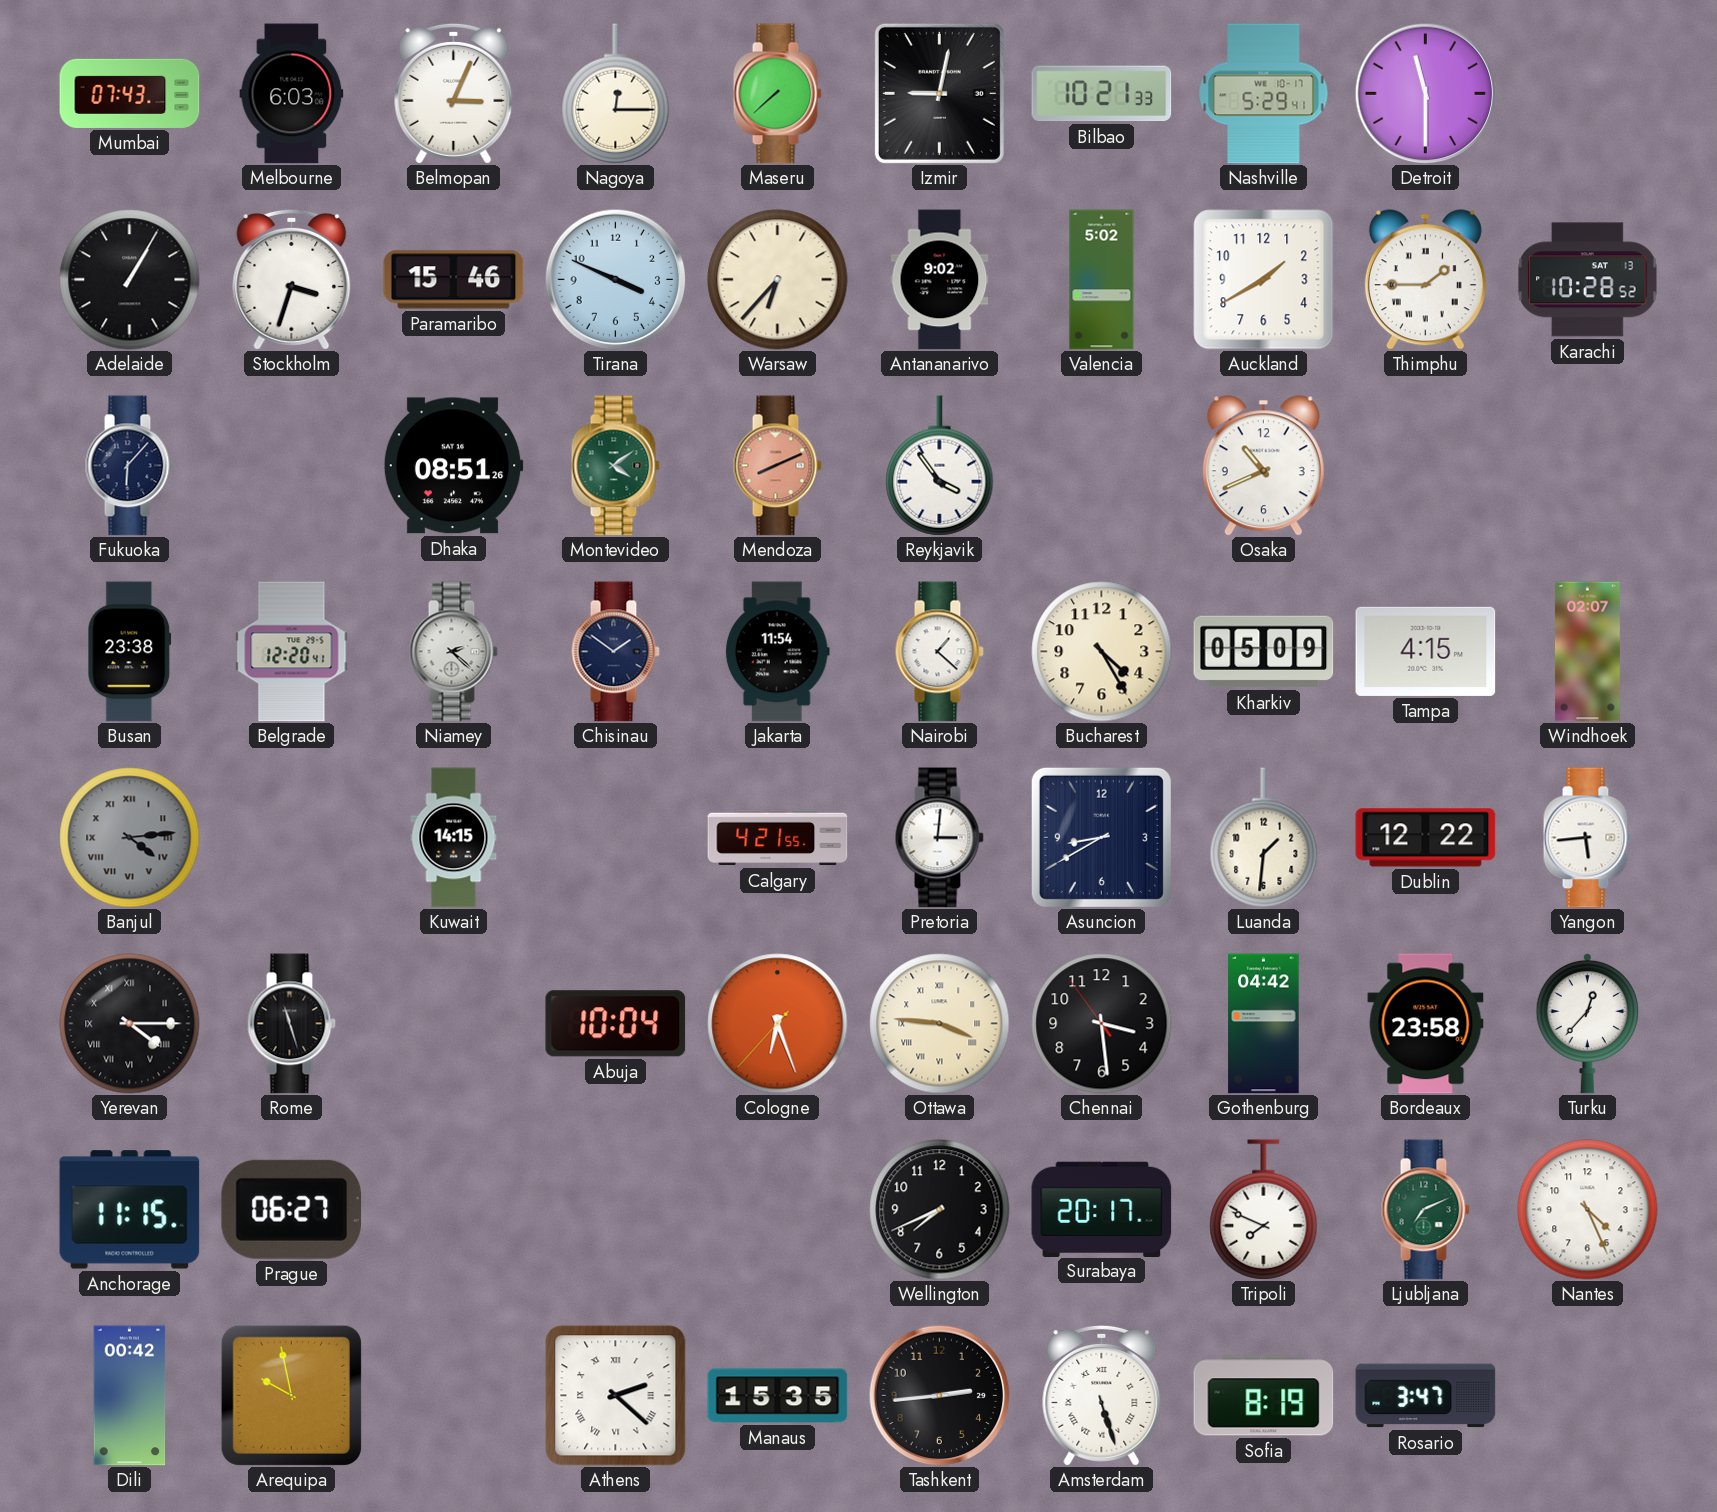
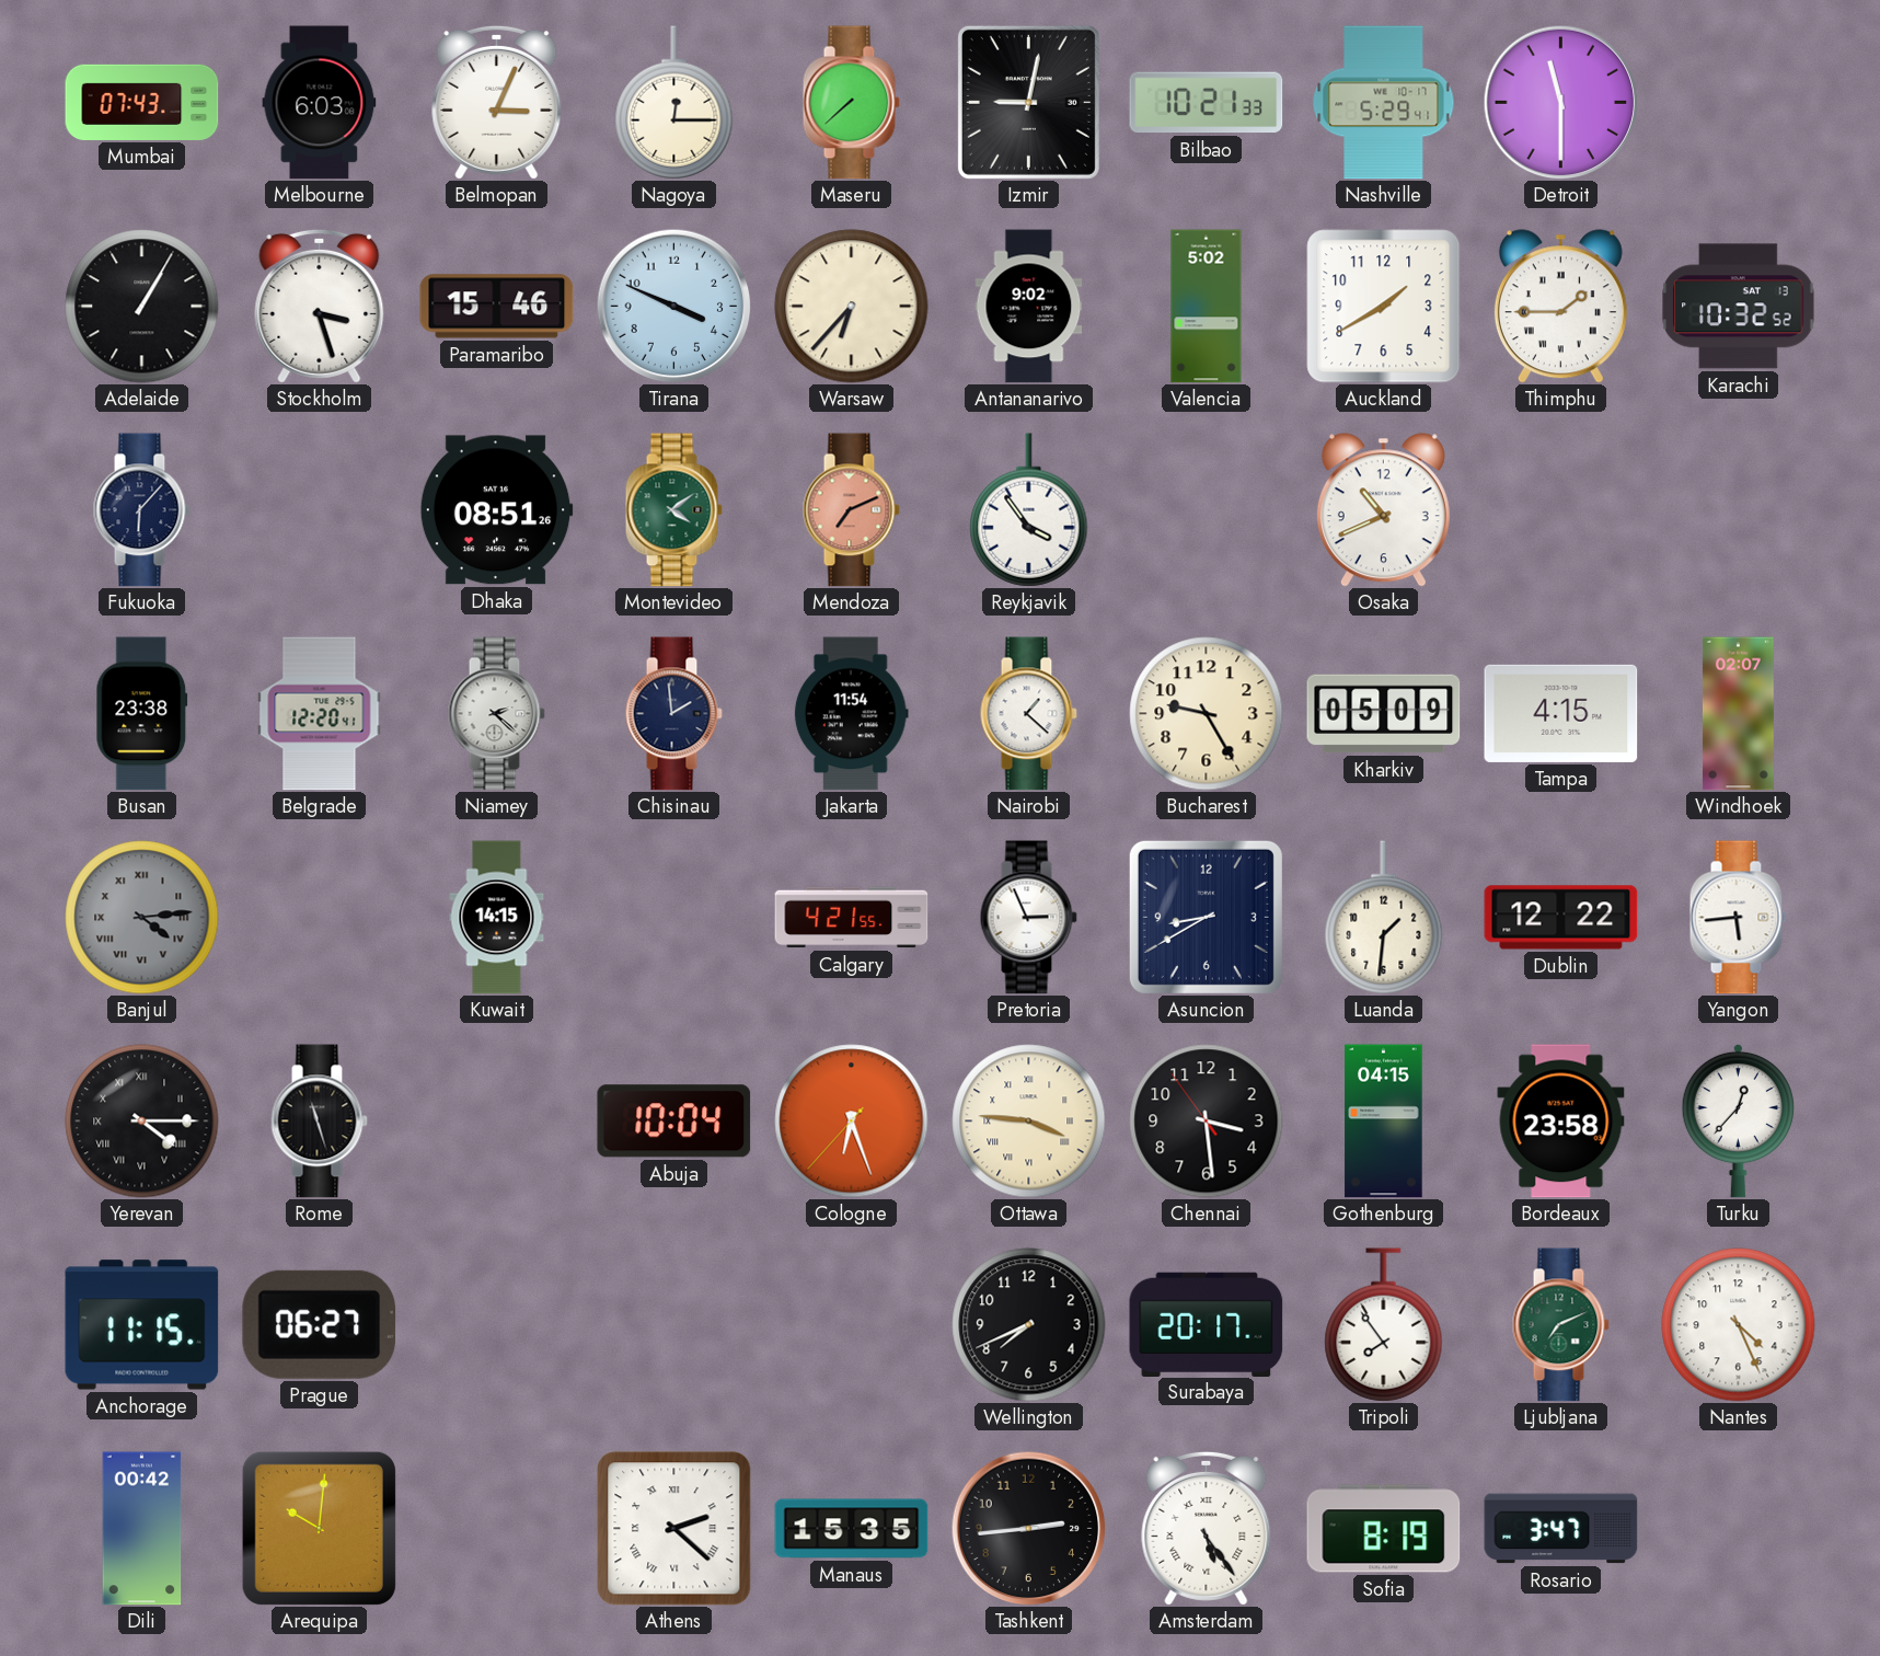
Stockholm: 3:33 -> 3:27
Karachi: 10:28 -> 10:32
Mendoza: 8:11 -> 7:11
Chisinau: 1:51 -> 1:59
Bucharest: 4:25 -> 9:25
Pretoria: 3:01 -> 2:56
Gothenburg: 04:42 -> 04:15
Tripoli: 7:49 -> 7:54
Arequipa: 9:58 -> 10:01
Amsterdam: 5:27 -> 5:24
